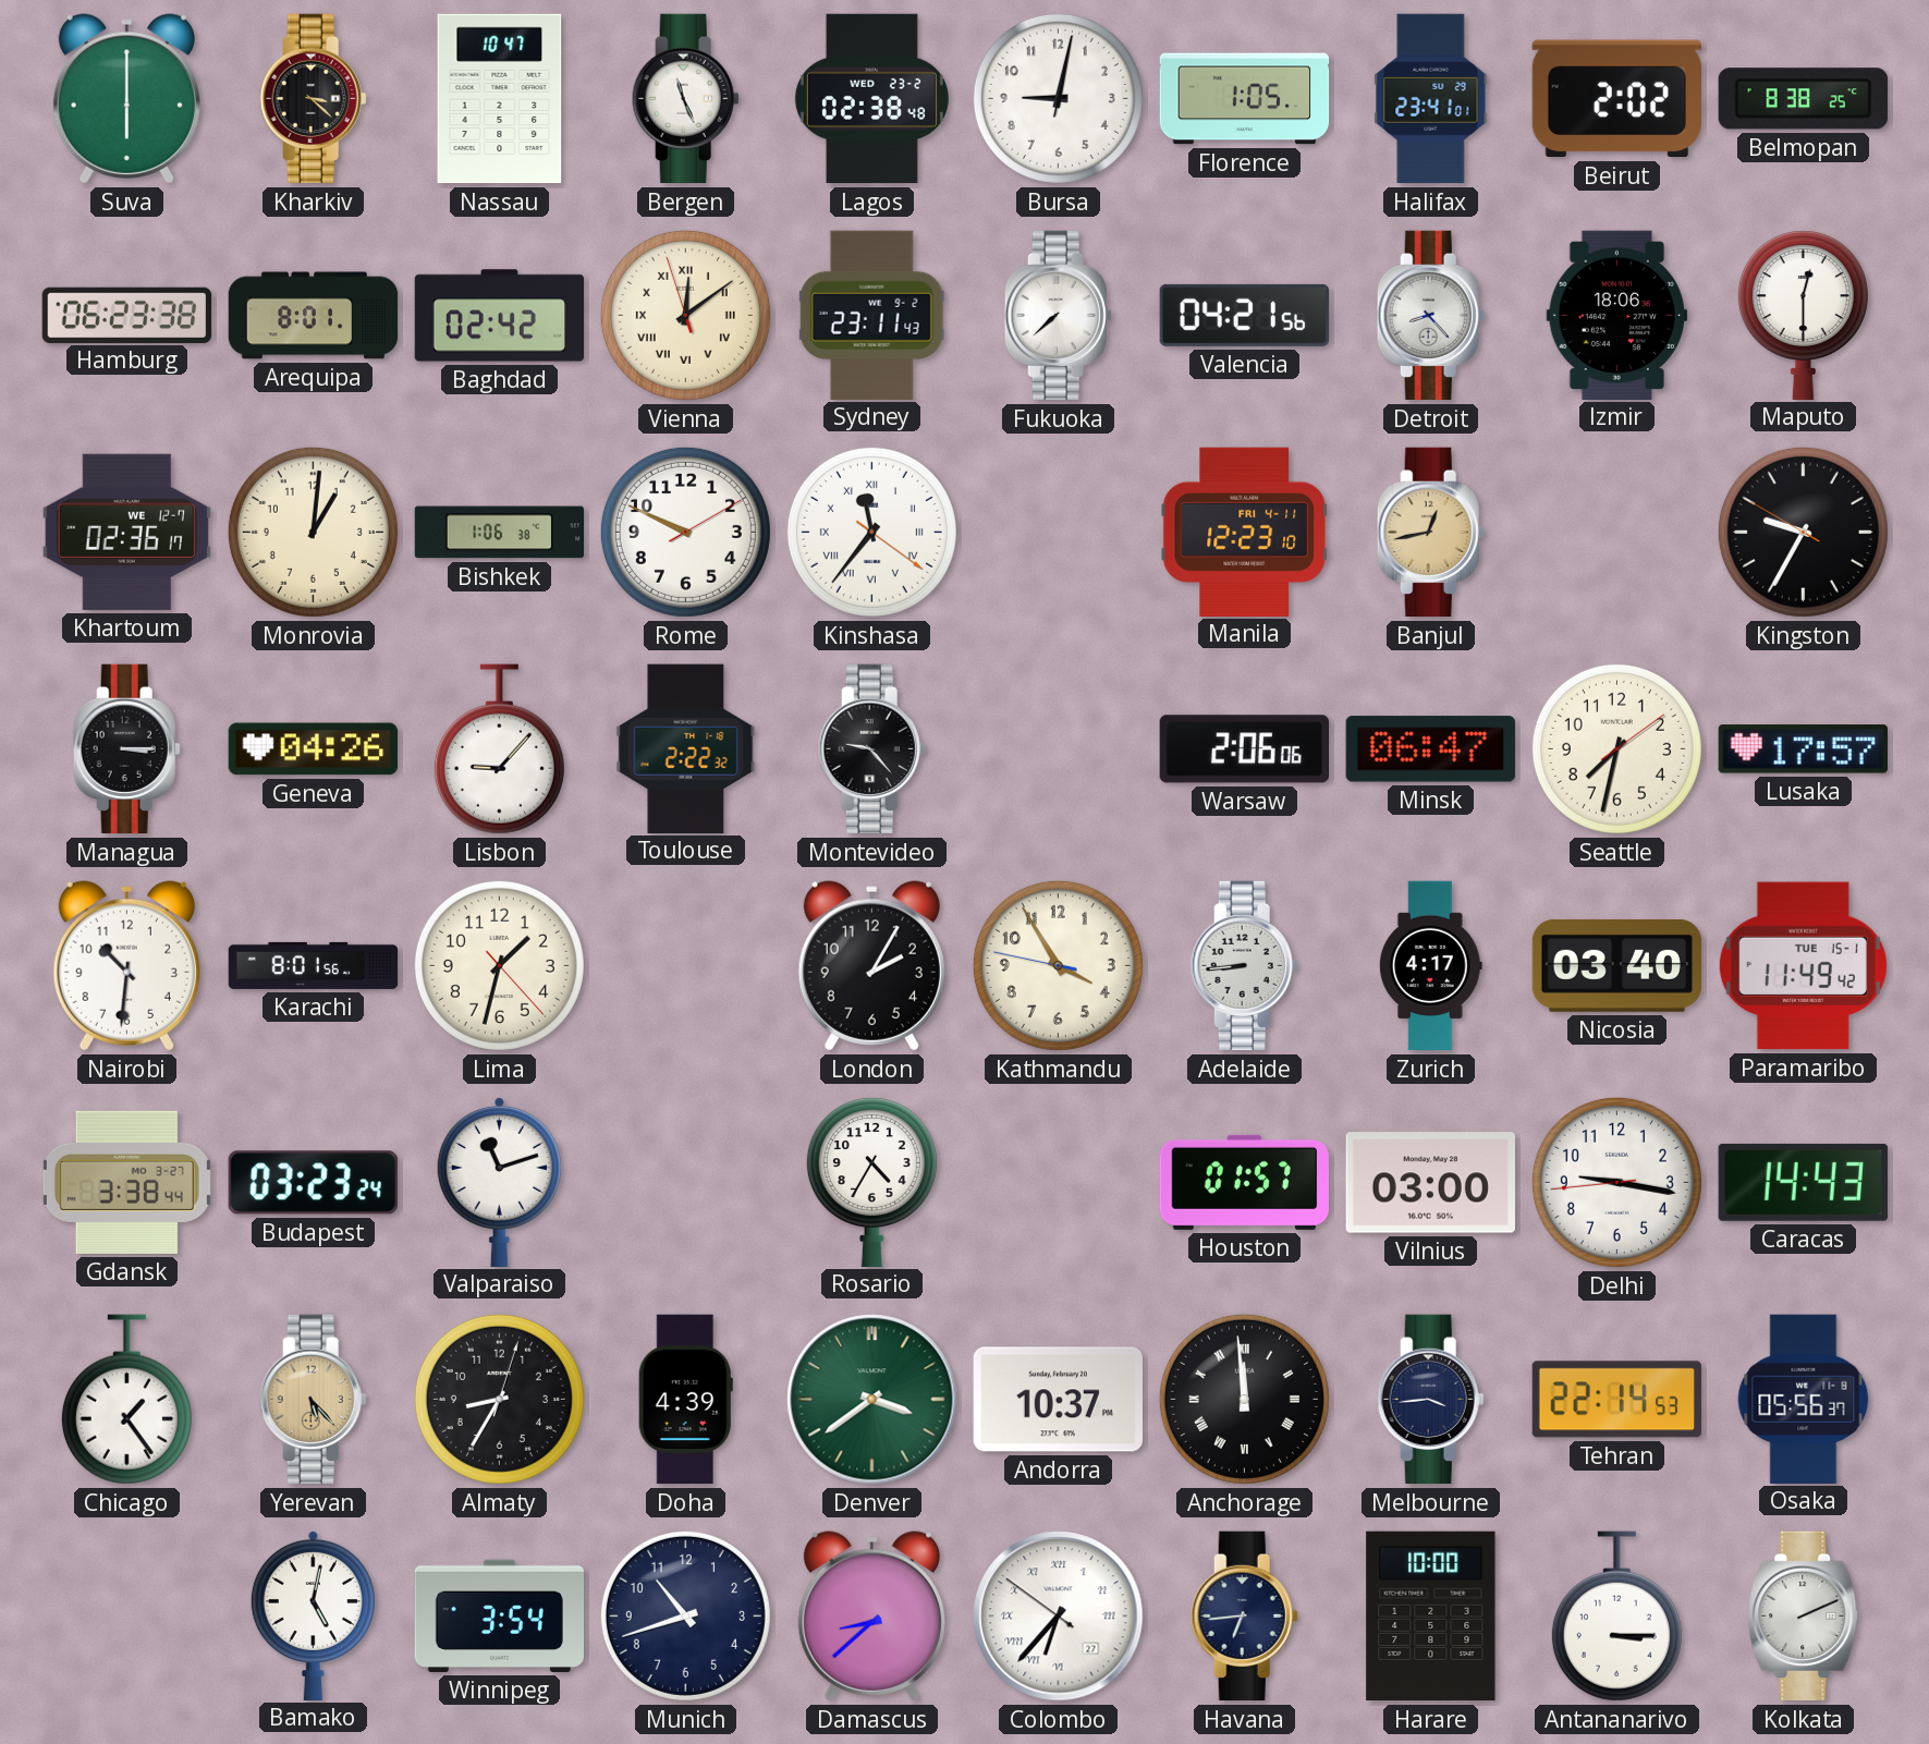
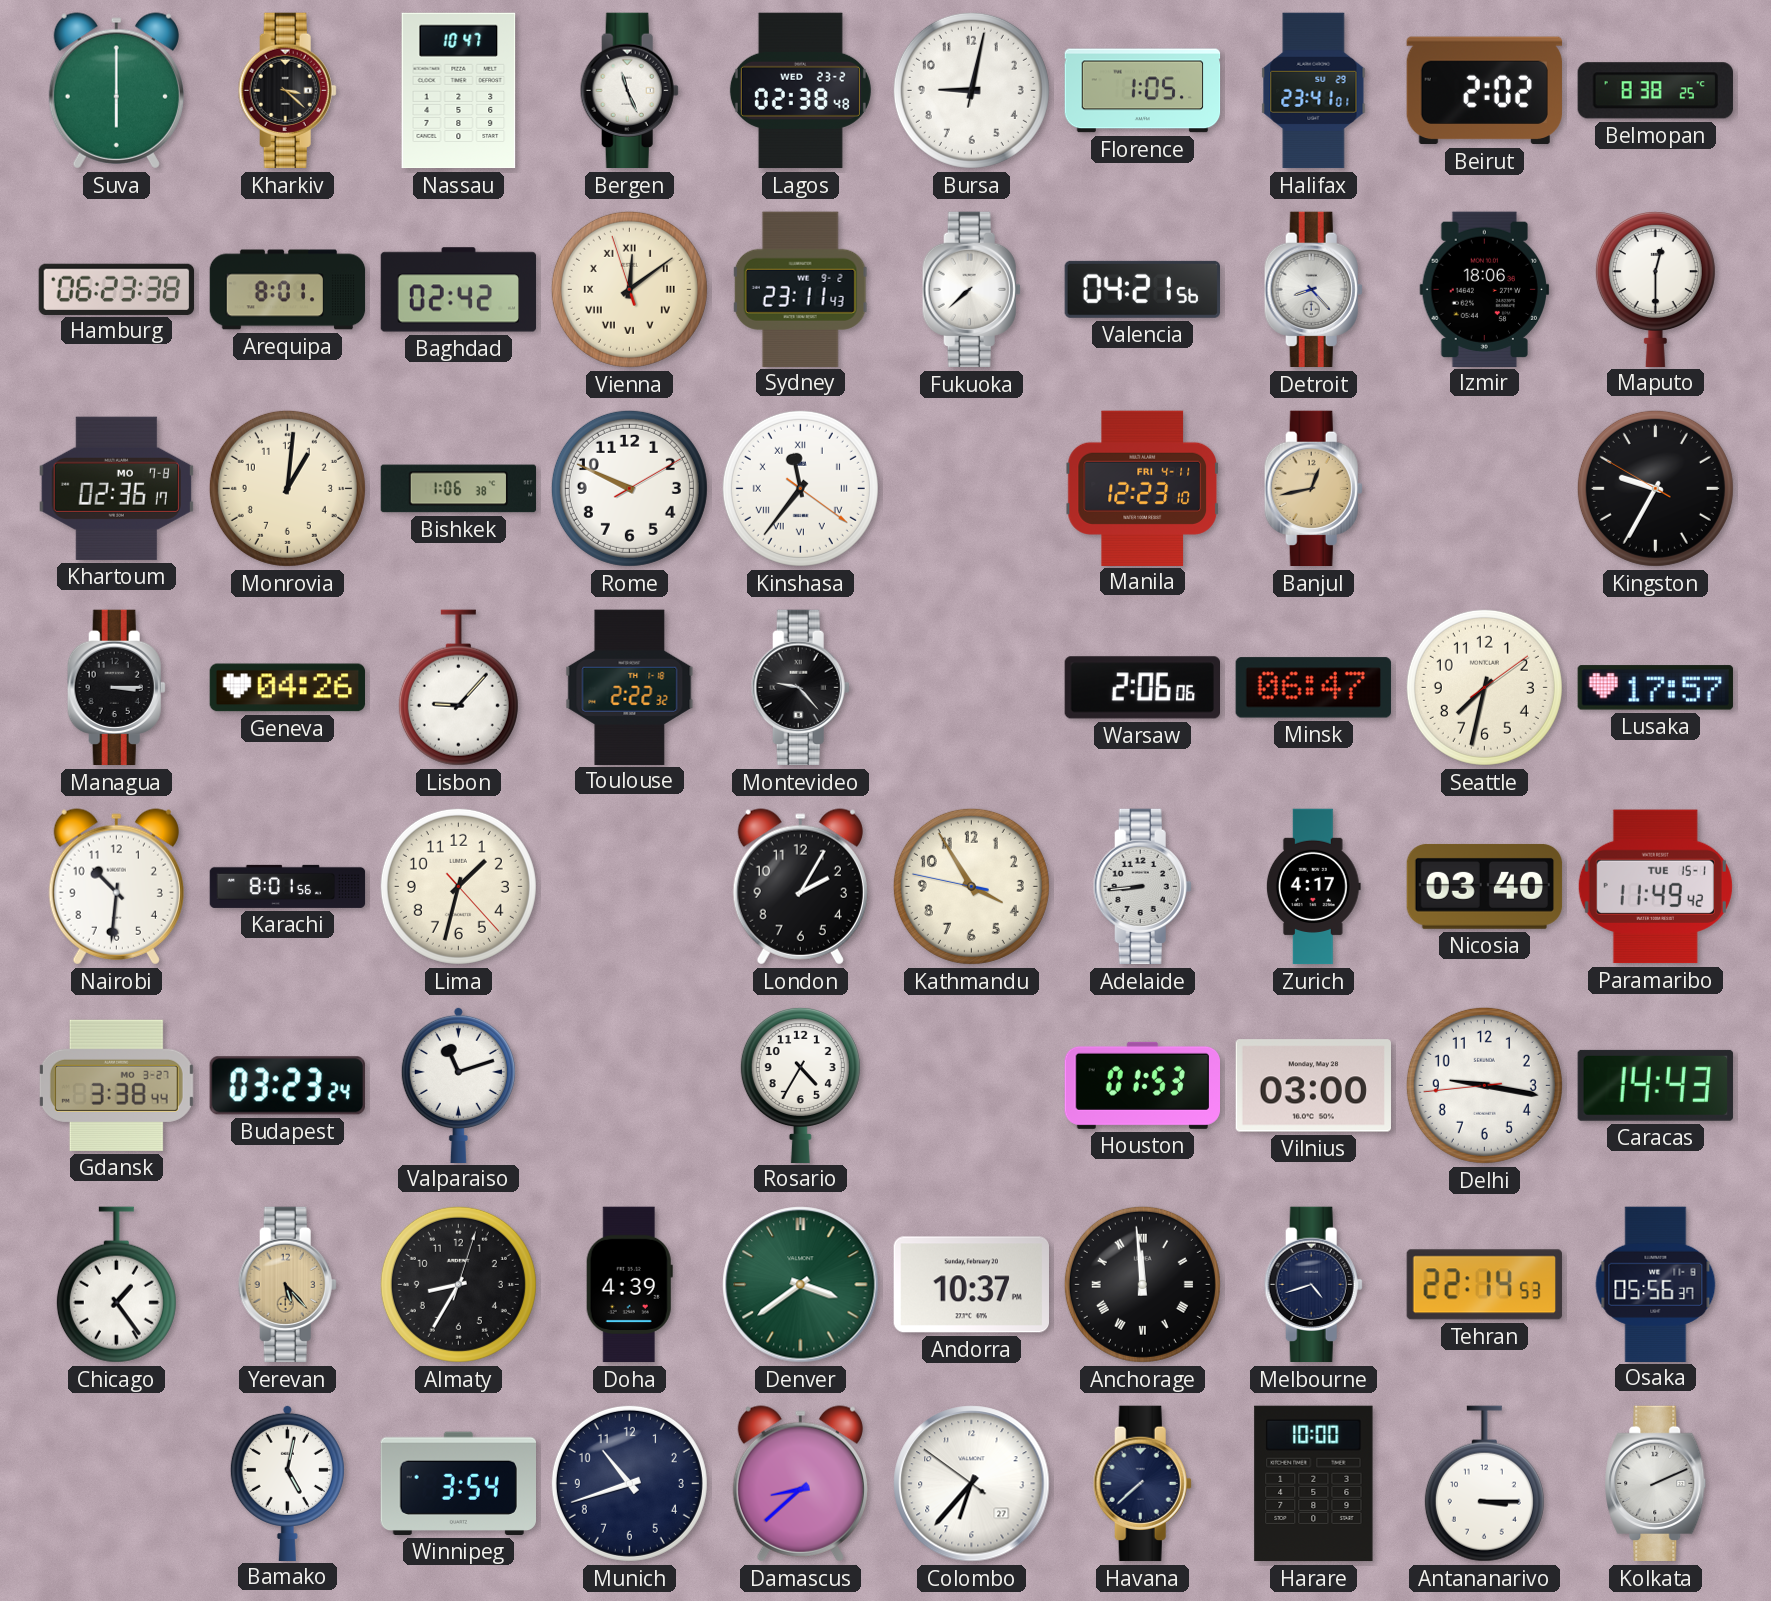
Khartoum date: WE 12-7 -> MO 7-8
Houston: 01:57 -> 01:53
Melbourne: 3:44 -> 4:42
Colombo numerals: Roman -> Arabic
Havana: 6:44 -> 7:38
